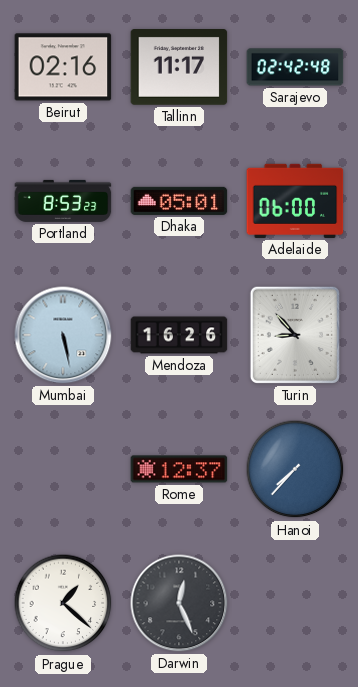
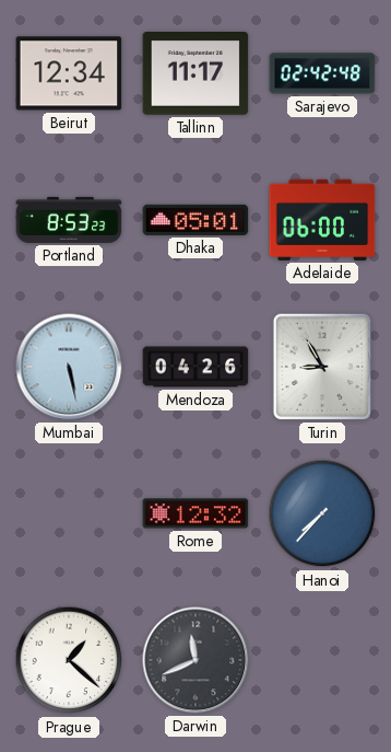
Beirut: 02:16 -> 12:34
Mendoza: 16:26 -> 04:26
Turin: 8:53 -> 8:55
Rome: 12:37 -> 12:32
Darwin: 12:26 -> 11:41
